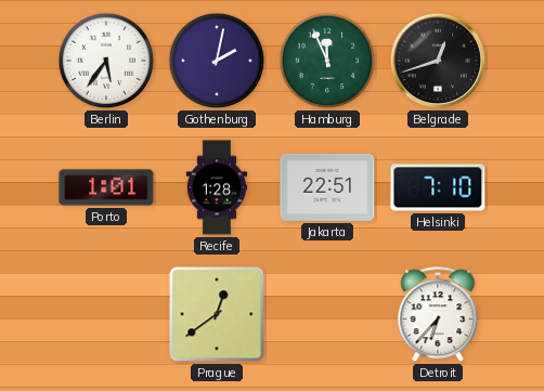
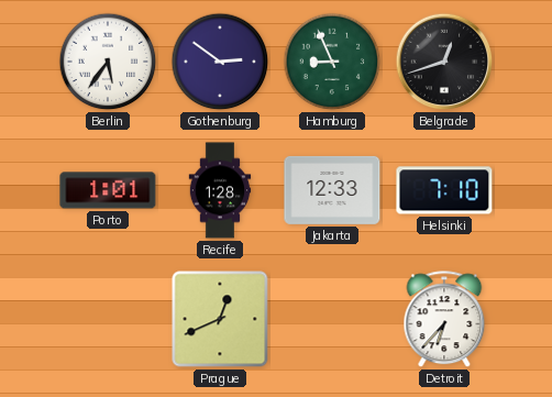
Gothenburg: 2:02 -> 2:51
Hamburg: 11:56 -> 8:56
Jakarta: 22:51 -> 12:33
Prague: 12:39 -> 12:41
